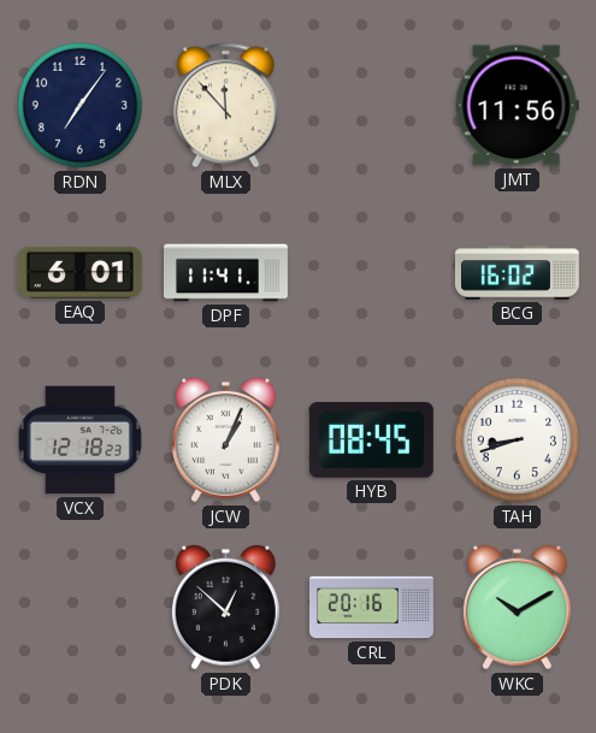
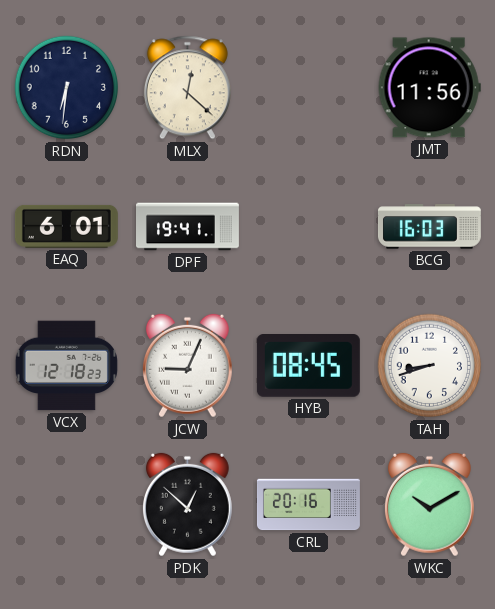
RDN: 7:06 -> 6:31
MLX: 11:53 -> 12:22
DPF: 11:41 -> 19:41
BCG: 16:02 -> 16:03
JCW: 1:04 -> 9:04
